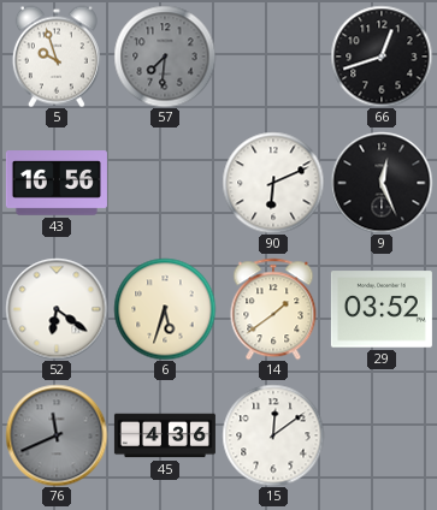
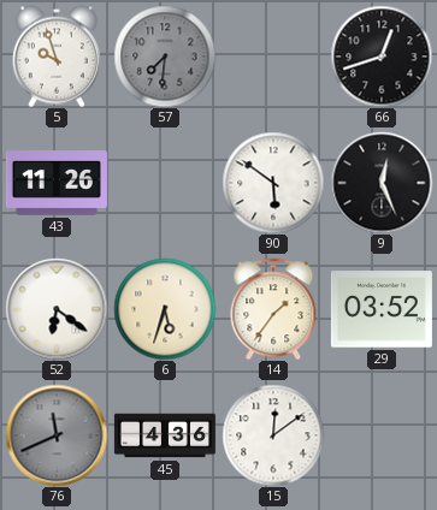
43: 16:56 -> 11:26
90: 6:11 -> 5:51
14: 1:39 -> 1:36
